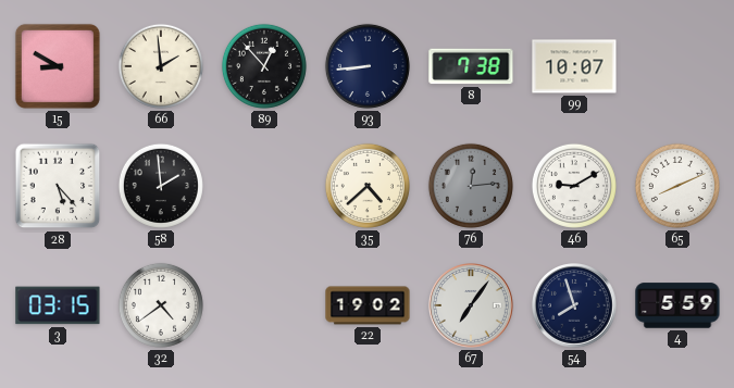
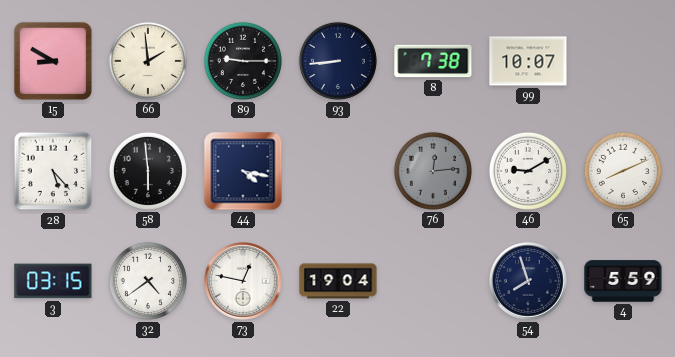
89: 12:53 -> 9:15
58: 1:59 -> 5:59
44: none -> 4:17
35: 4:38 -> none
73: none -> 12:47
22: 19:02 -> 19:04
67: 7:06 -> none
